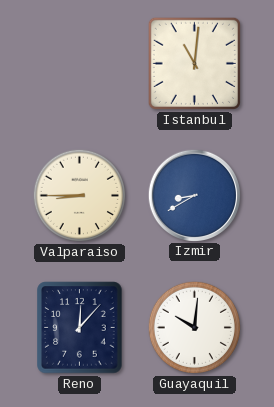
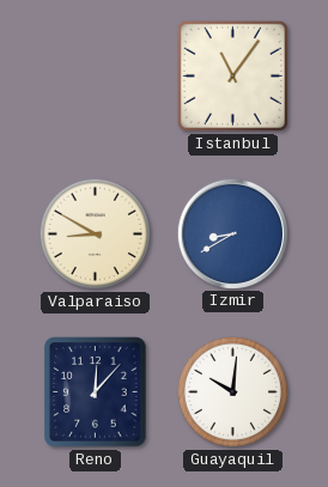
Istanbul: 11:01 -> 11:06
Valparaiso: 8:45 -> 8:50
